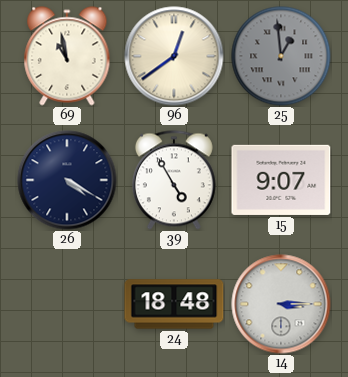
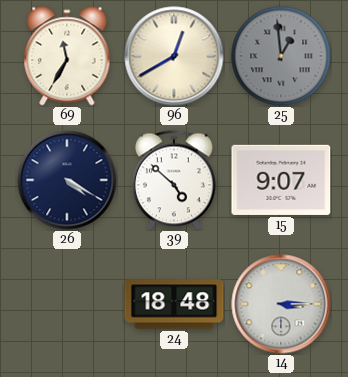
69: 10:58 -> 11:35
96: 12:39 -> 12:40
39: 4:55 -> 4:52
